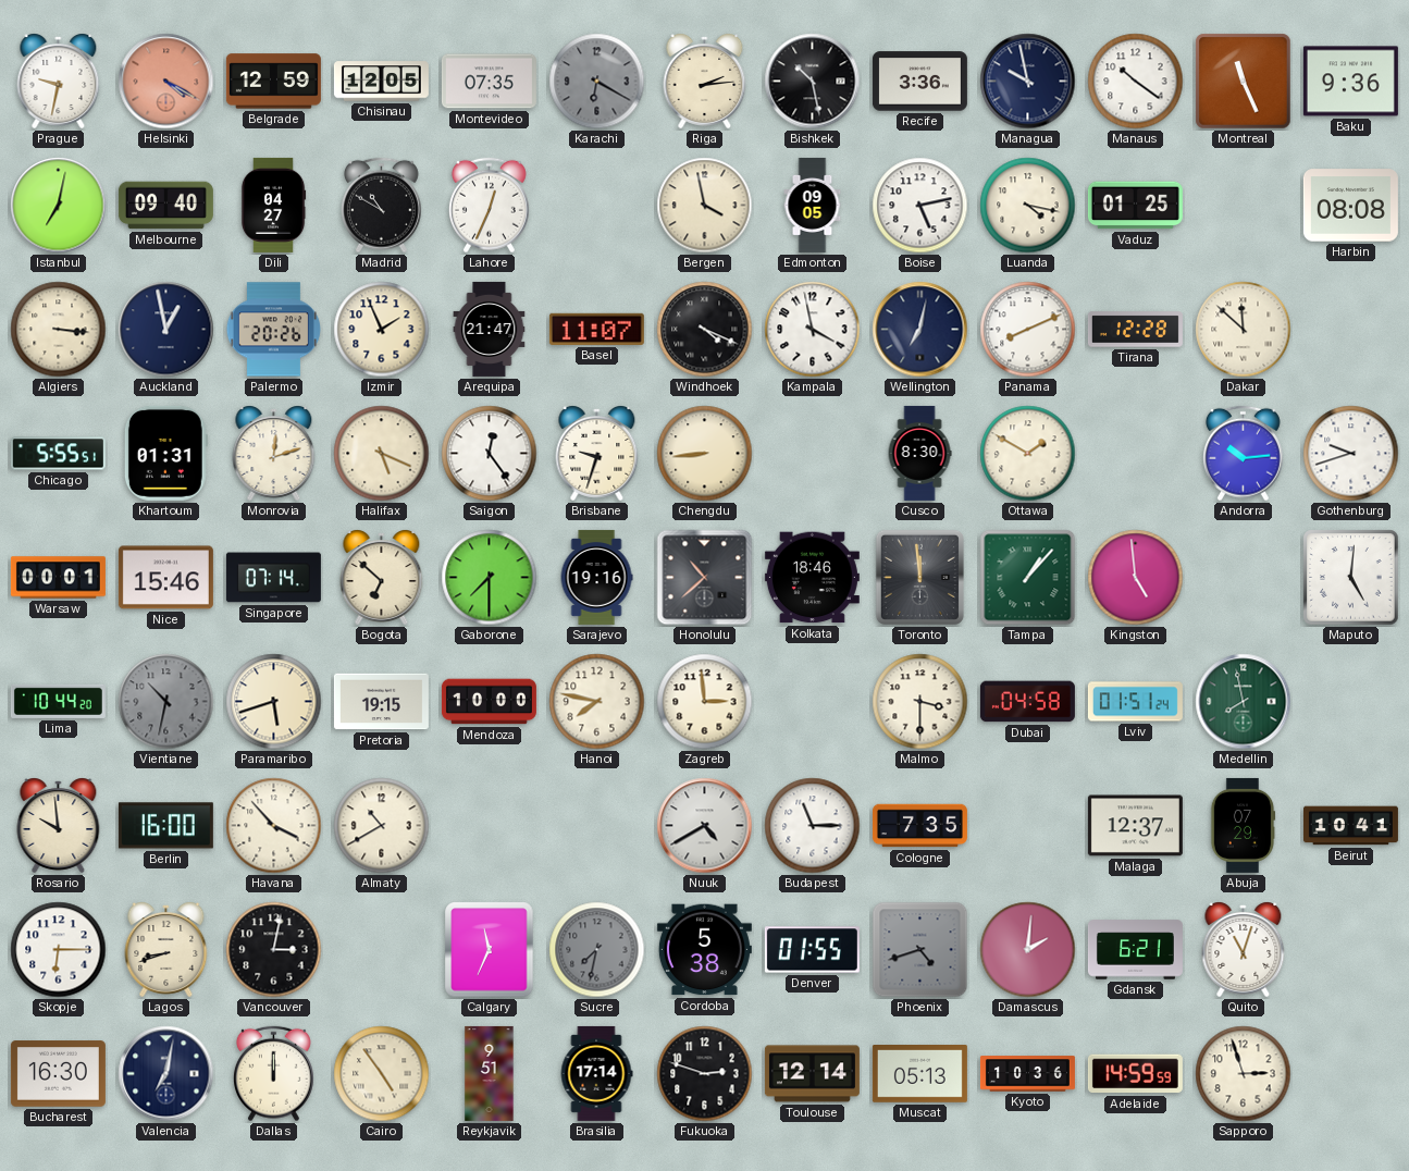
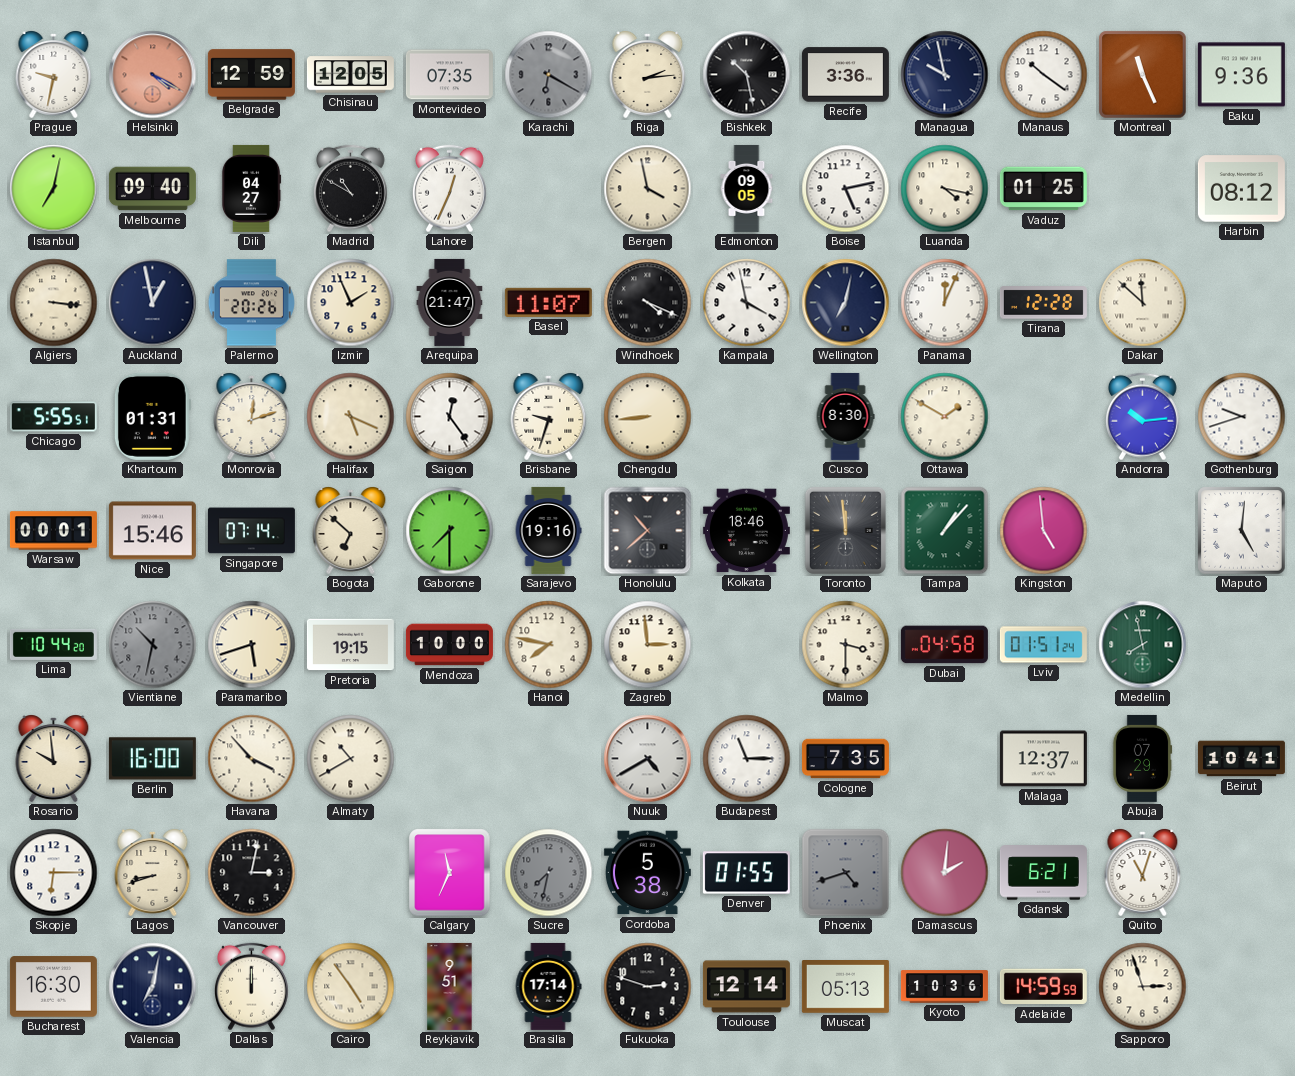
Harbin: 08:08 -> 08:12
Panama: 8:11 -> 12:04
